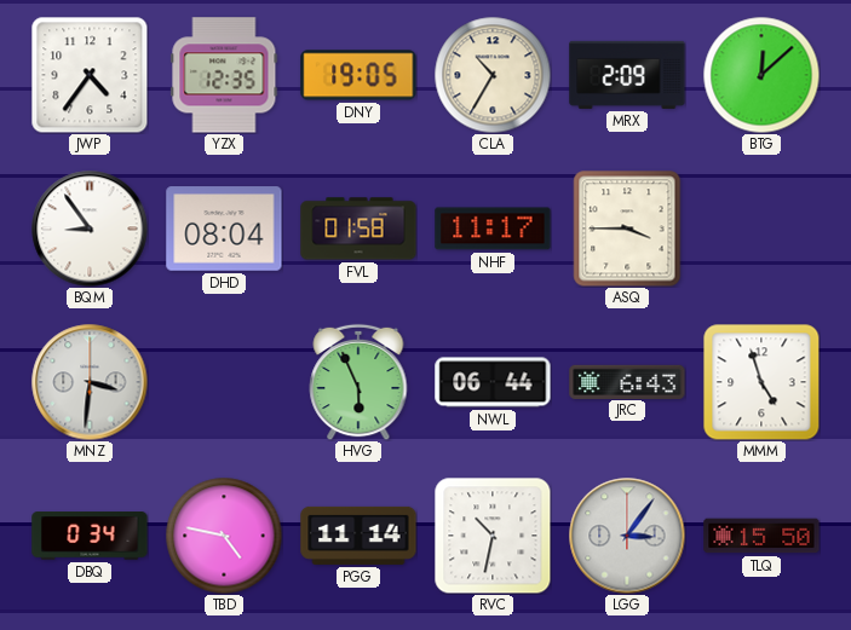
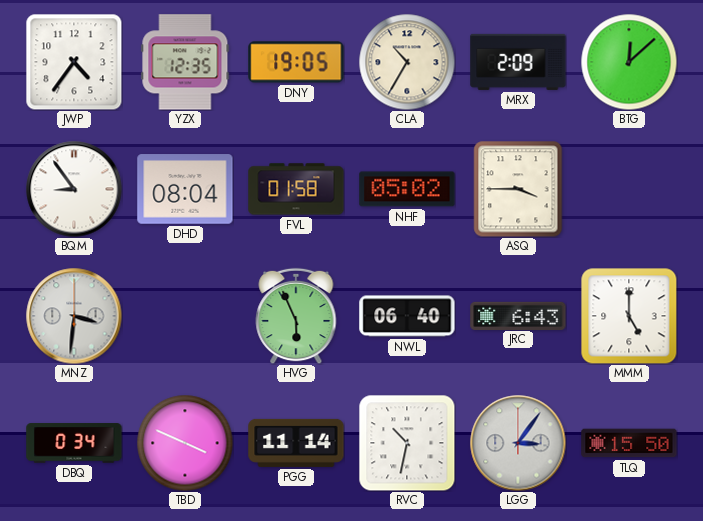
NHF: 11:17 -> 05:02
NWL: 06:44 -> 06:40
MMM: 4:57 -> 5:00
TBD: 4:47 -> 3:49
